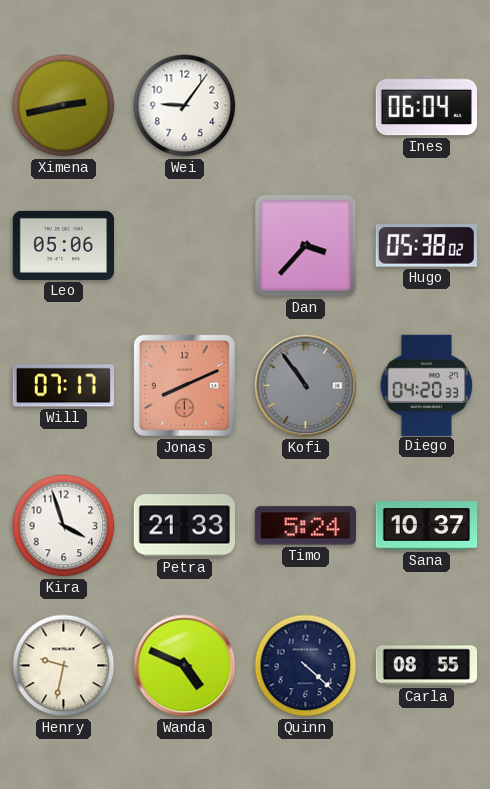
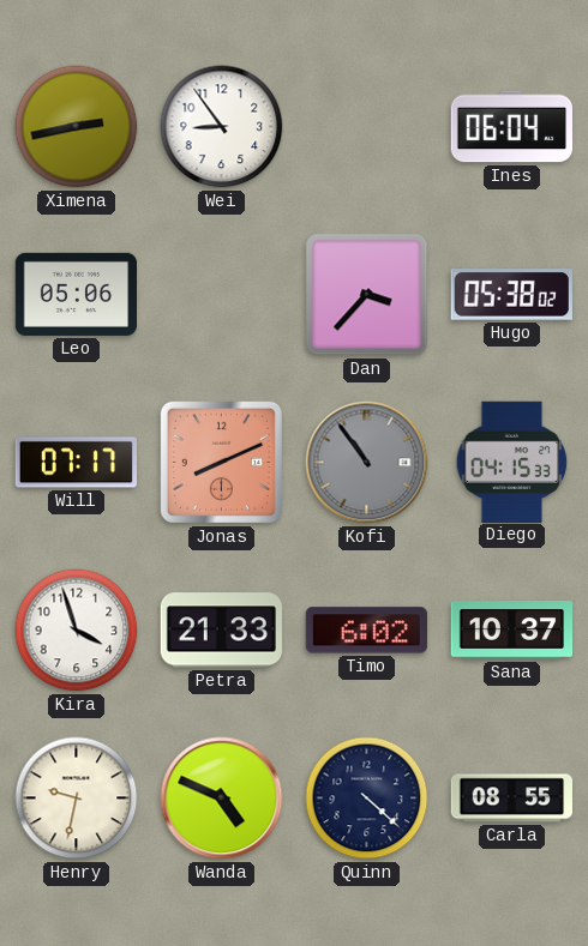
Wei: 9:06 -> 8:54
Diego: 04:20 -> 04:15
Timo: 5:24 -> 6:02
